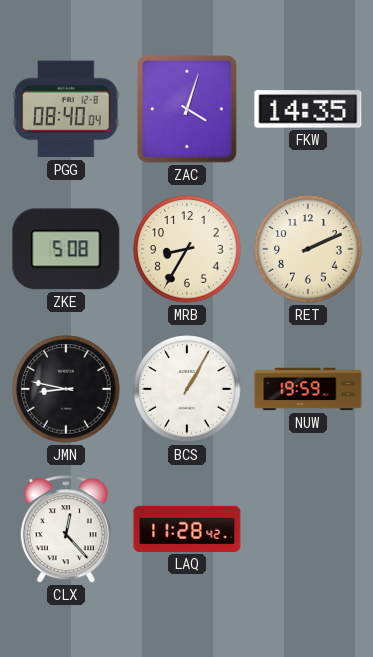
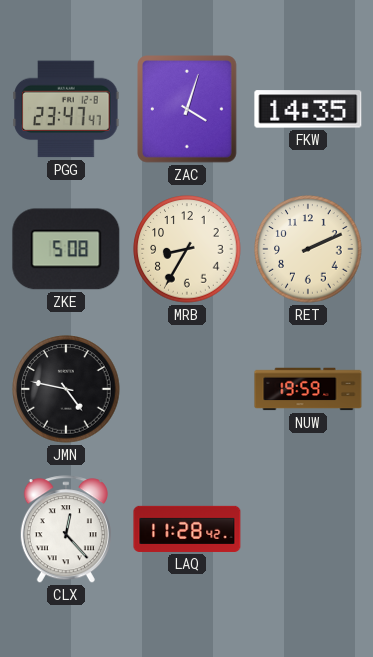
PGG: 08:40 -> 23:47
JMN: 8:47 -> 4:47
BCS: 1:05 -> none
